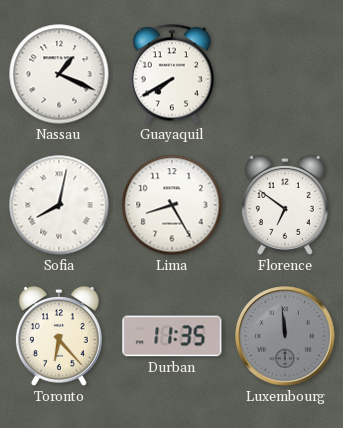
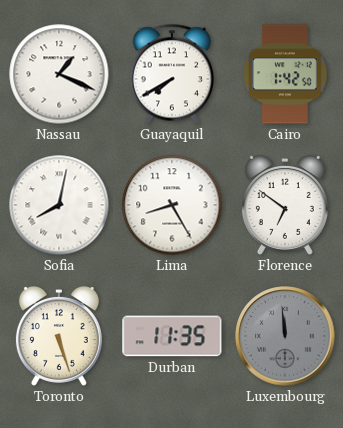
Cairo: none -> 1:42
Toronto: 6:23 -> 5:27
